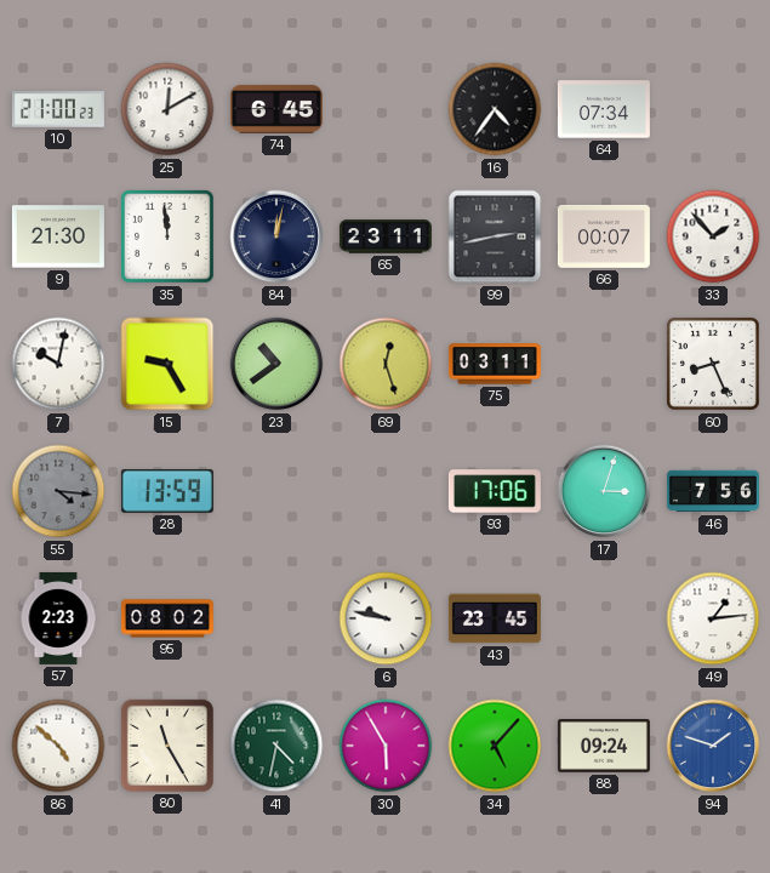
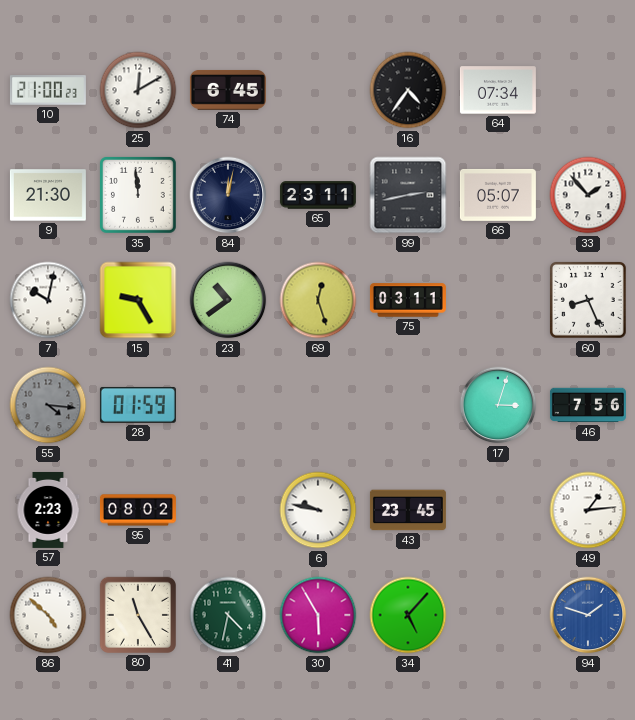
66: 00:07 -> 05:07
28: 13:59 -> 01:59
93: 17:06 -> none
88: 09:24 -> none
